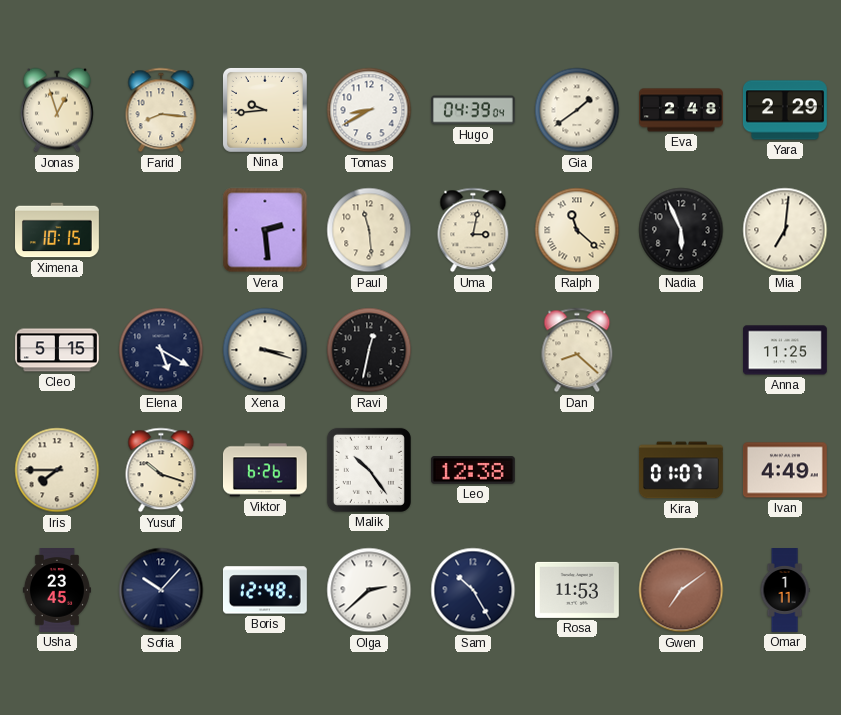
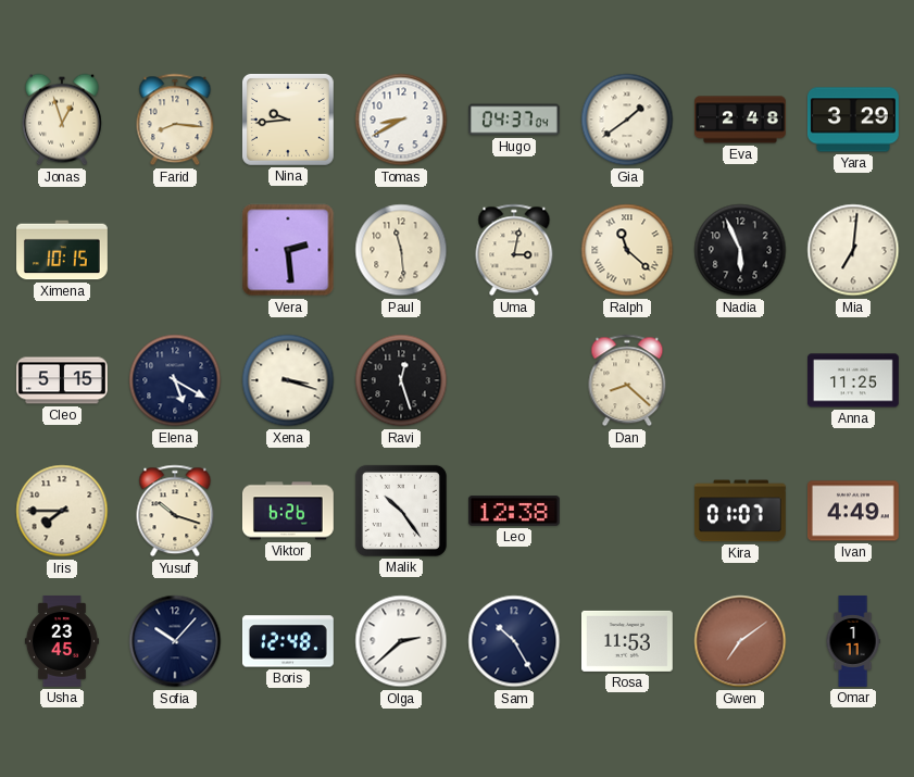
Hugo: 04:39 -> 04:37
Yara: 2:29 -> 3:29
Ravi: 12:32 -> 12:27
